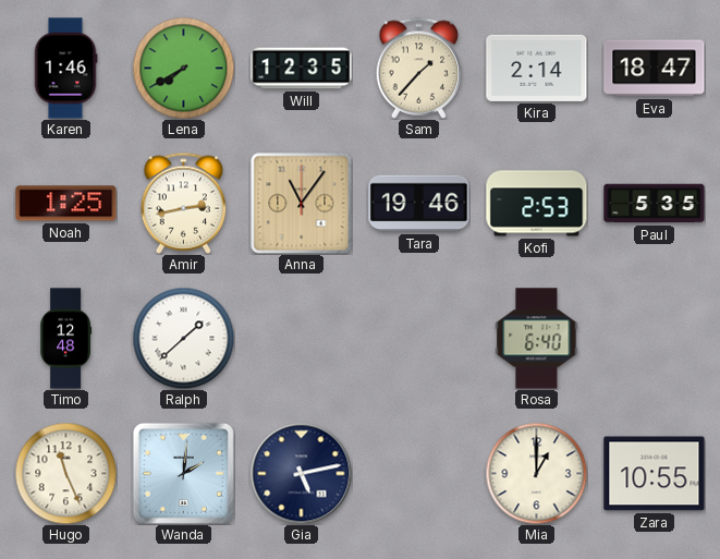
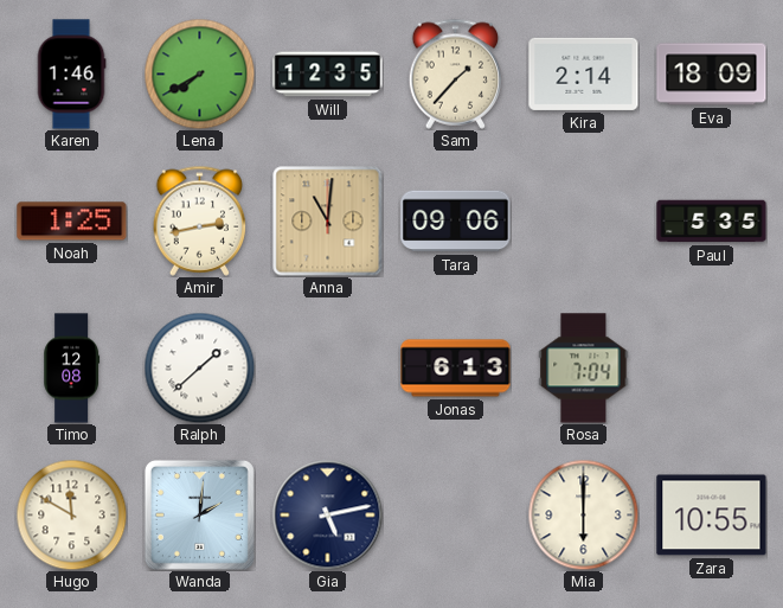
Eva: 18:47 -> 18:09
Anna: 11:06 -> 11:01
Tara: 19:46 -> 09:06
Kofi: 2:53 -> none
Timo: 12:48 -> 12:08
Jonas: none -> 6:13
Rosa: 6:40 -> 7:04
Hugo: 11:26 -> 11:50
Mia: 1:00 -> 6:00
